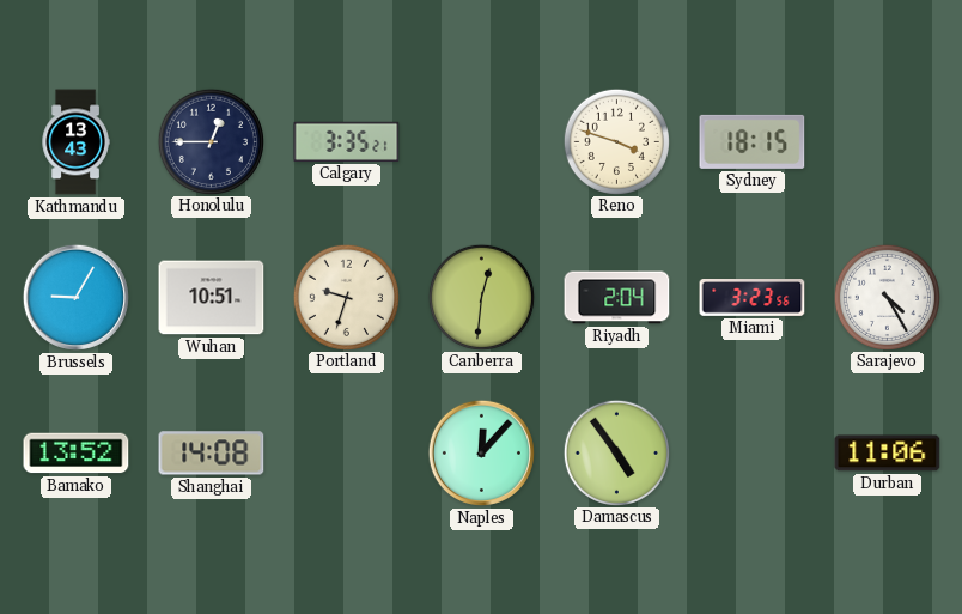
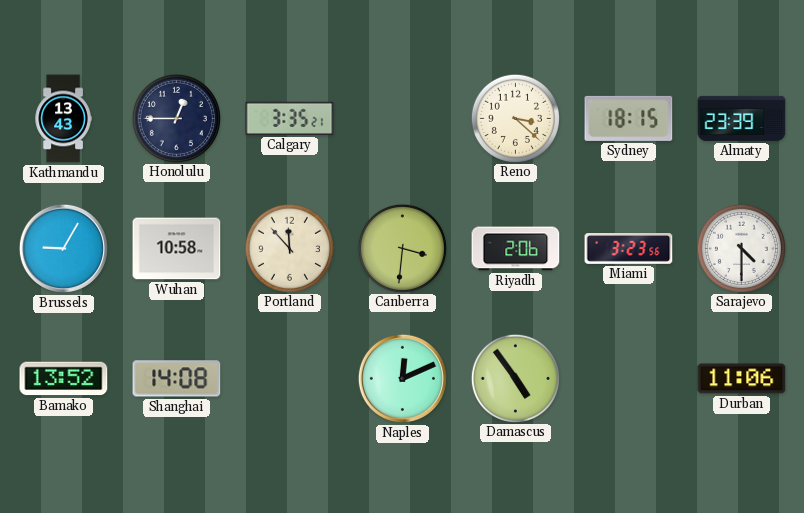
Reno: 3:48 -> 3:22
Almaty: none -> 23:39
Wuhan: 10:51 -> 10:58
Portland: 9:33 -> 11:53
Canberra: 12:31 -> 3:31
Riyadh: 2:04 -> 2:06
Sarajevo: 4:25 -> 4:30
Naples: 12:07 -> 12:11
